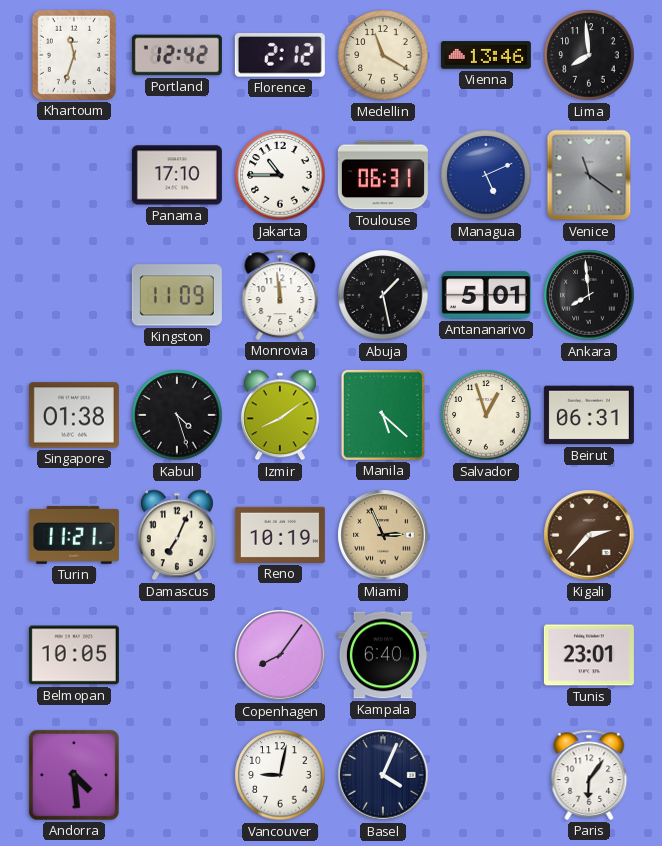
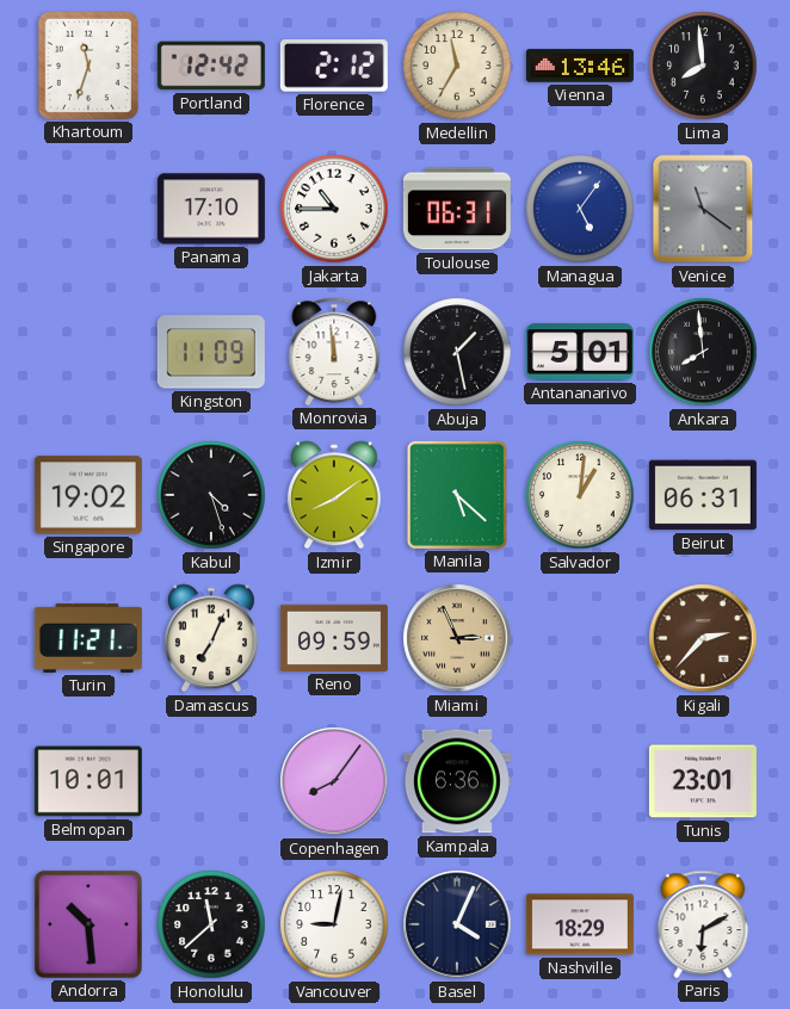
Medellin: 11:20 -> 11:35
Managua: 5:11 -> 5:06
Singapore: 01:38 -> 19:02
Salvador: 12:57 -> 1:01
Reno: 10:19 -> 09:59
Belmopan: 10:05 -> 10:01
Kampala: 6:40 -> 6:36
Andorra: 4:29 -> 10:29
Honolulu: none -> 11:38
Nashville: none -> 18:29
Paris: 6:06 -> 6:10
